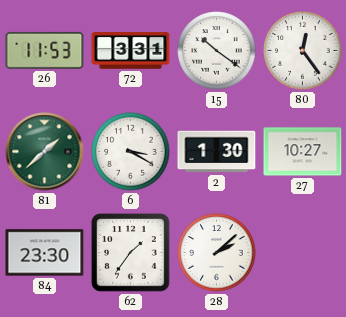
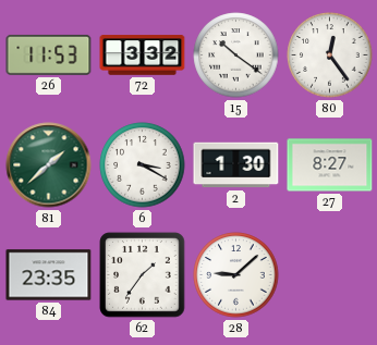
72: 3:31 -> 3:32
27: 10:27 -> 8:27
84: 23:30 -> 23:35
28: 2:08 -> 9:08
